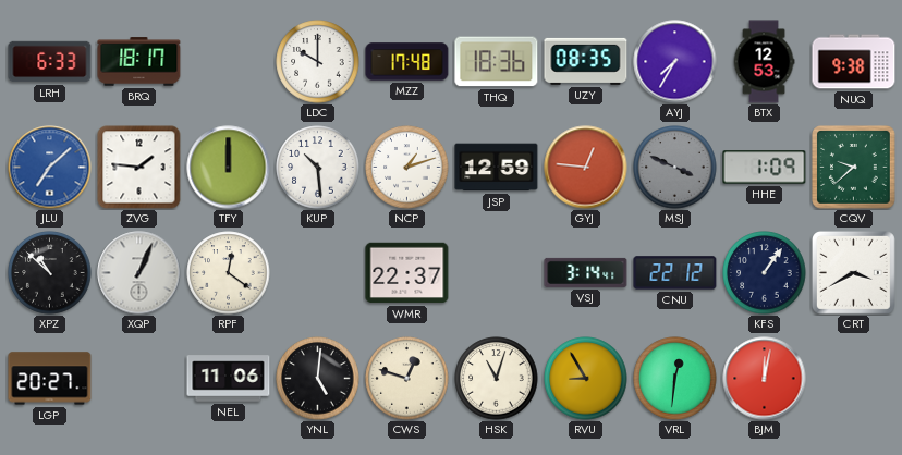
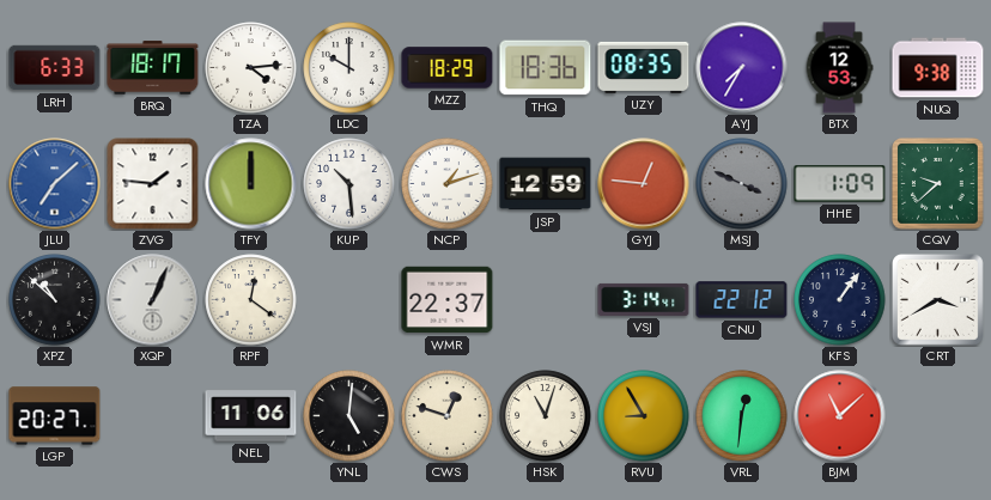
TZA: none -> 4:14
MZZ: 17:48 -> 18:29
BJM: 12:02 -> 11:08
